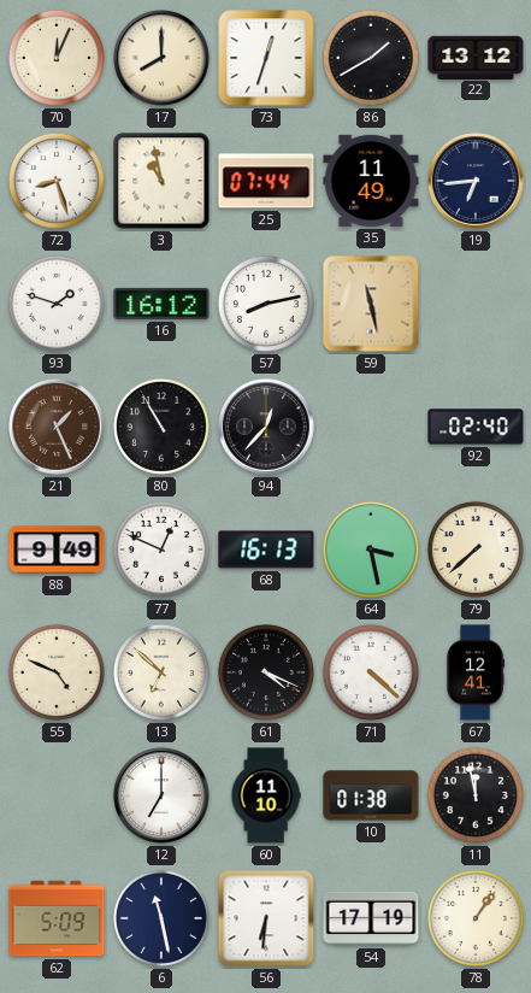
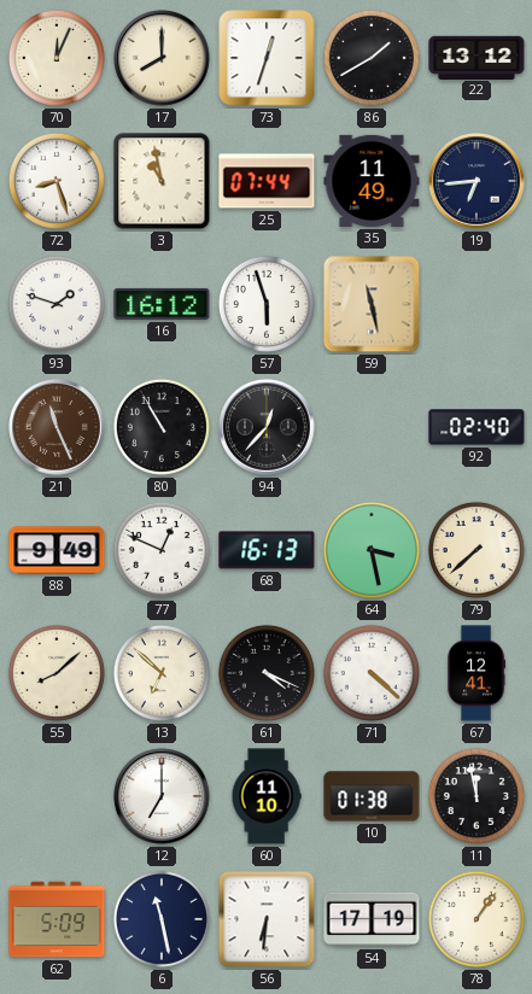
57: 8:13 -> 5:57
21: 1:26 -> 11:26
55: 4:49 -> 8:08
